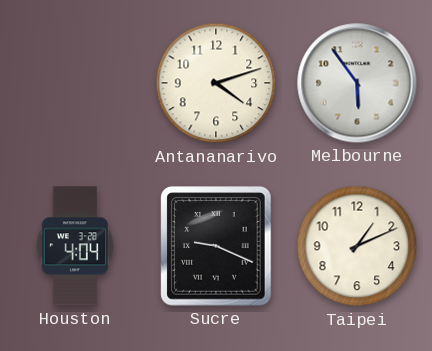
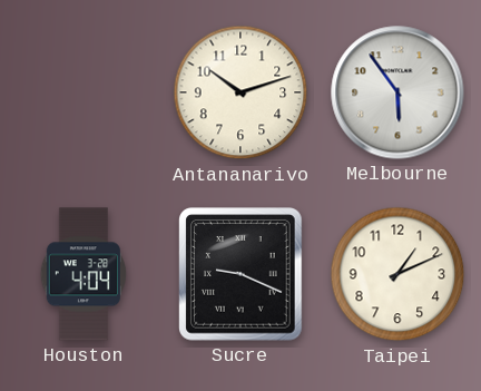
Antananarivo: 4:12 -> 10:12
